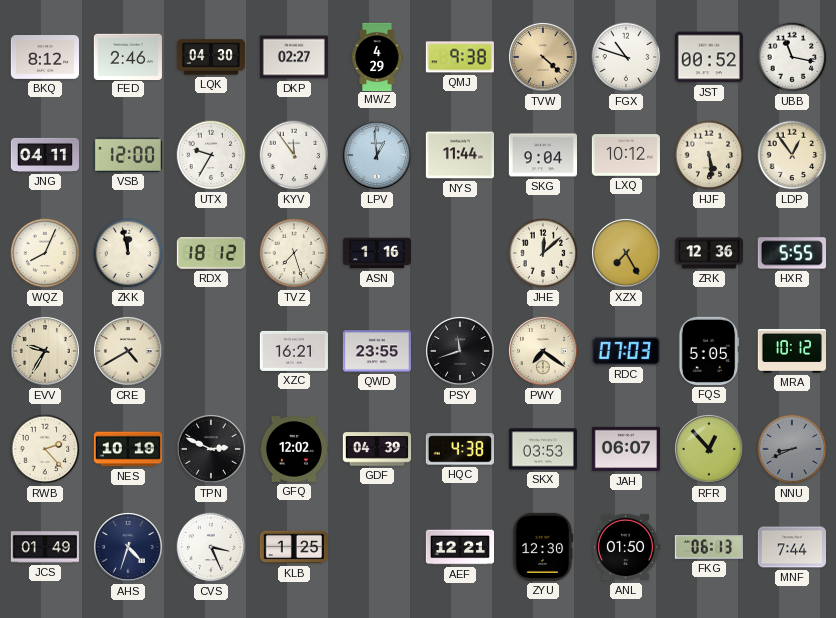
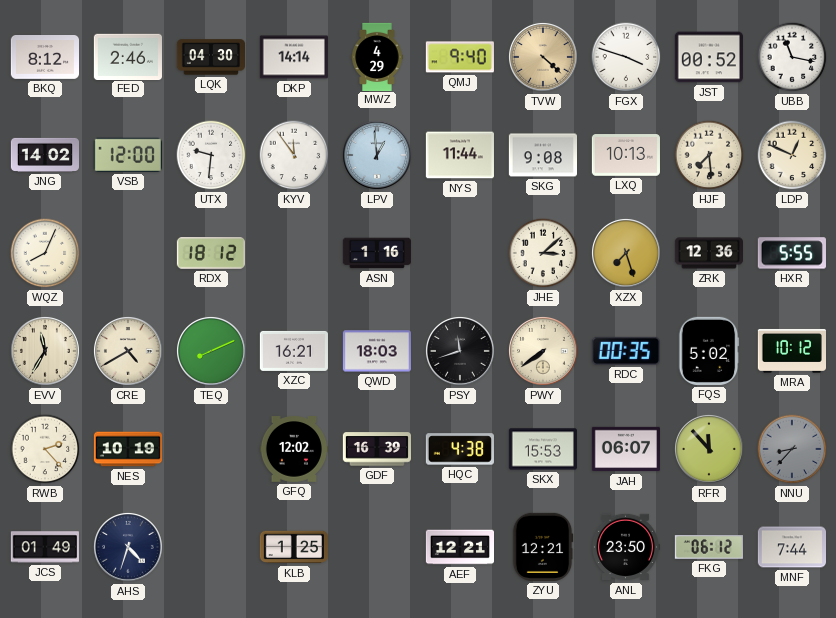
DKP: 02:27 -> 14:14
QMJ: 9:38 -> 9:40
FGX: 10:48 -> 3:48
JNG: 04:11 -> 14:02
UTX: 9:35 -> 9:31
SKG: 9:04 -> 9:08
LXQ: 10:12 -> 10:13
HJF: 5:29 -> 7:29
LDP: 12:54 -> 12:49
ZKK: 11:58 -> none
TVZ: 7:27 -> none
JHE: 12:08 -> 3:08
XZX: 7:25 -> 7:27
EVV: 9:35 -> 11:35
TEQ: none -> 8:11
QWD: 23:55 -> 18:03
PWY: 7:21 -> 7:39
RDC: 07:03 -> 00:35
FQS: 5:05 -> 5:02
TPN: 2:49 -> none
GDF: 04:39 -> 16:39
SKX: 03:53 -> 15:53
RFR: 12:53 -> 11:53
NNU: 8:41 -> 8:37
CVS: 3:26 -> none
ZYU: 12:30 -> 12:21
ANL: 01:50 -> 23:50
FKG: 06:13 -> 06:12
